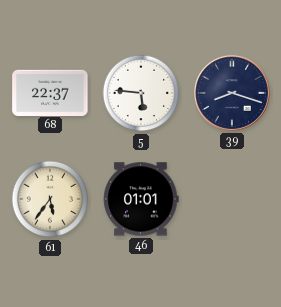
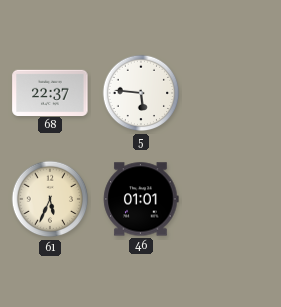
39: 8:18 -> none
61: 5:36 -> 5:34
